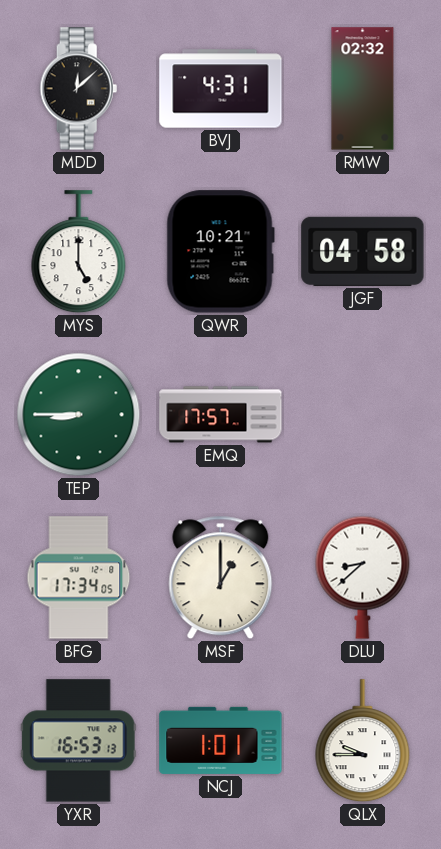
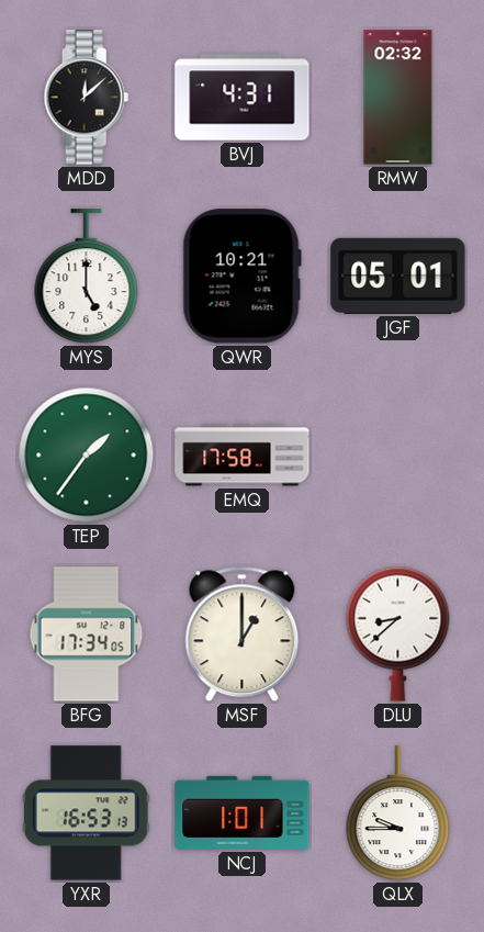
JGF: 04:58 -> 05:01
TEP: 8:45 -> 1:36
EMQ: 17:57 -> 17:58
